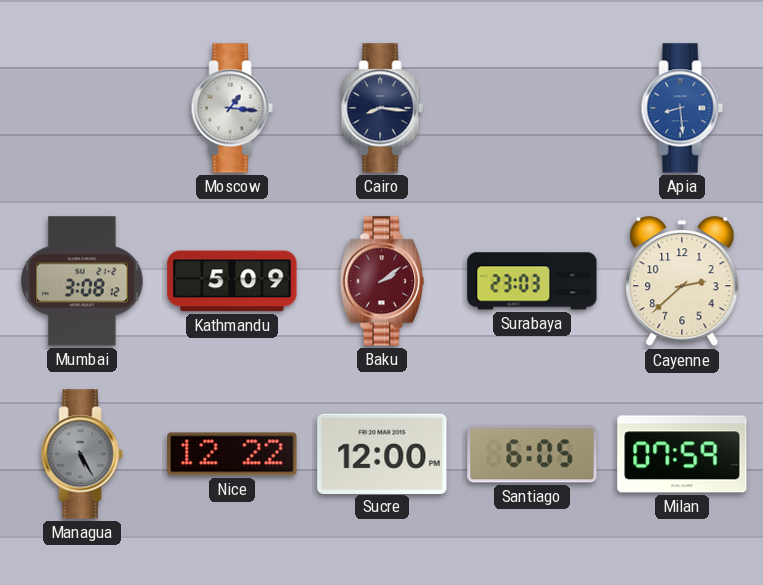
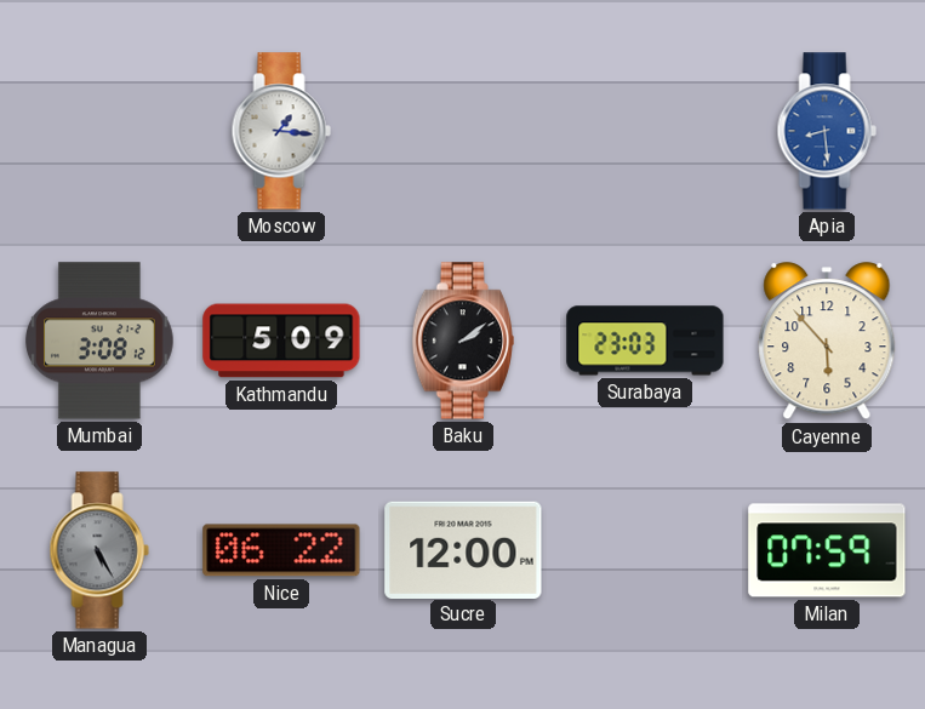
Cairo: 8:16 -> none
Baku dial: burgundy -> black
Cayenne: 2:38 -> 5:53
Nice: 12:22 -> 06:22
Santiago: 6:05 -> none
